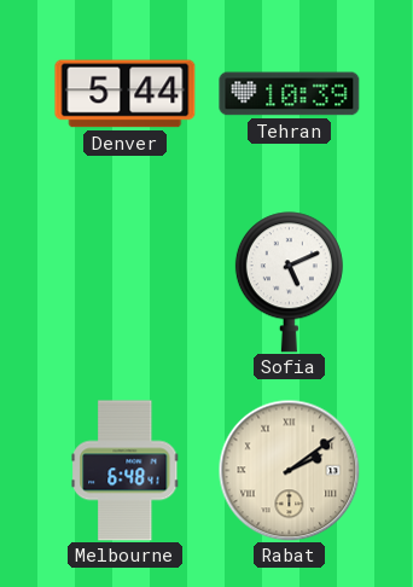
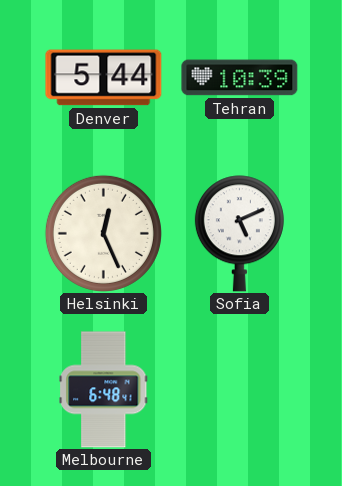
Helsinki: none -> 12:26
Rabat: 2:09 -> none
